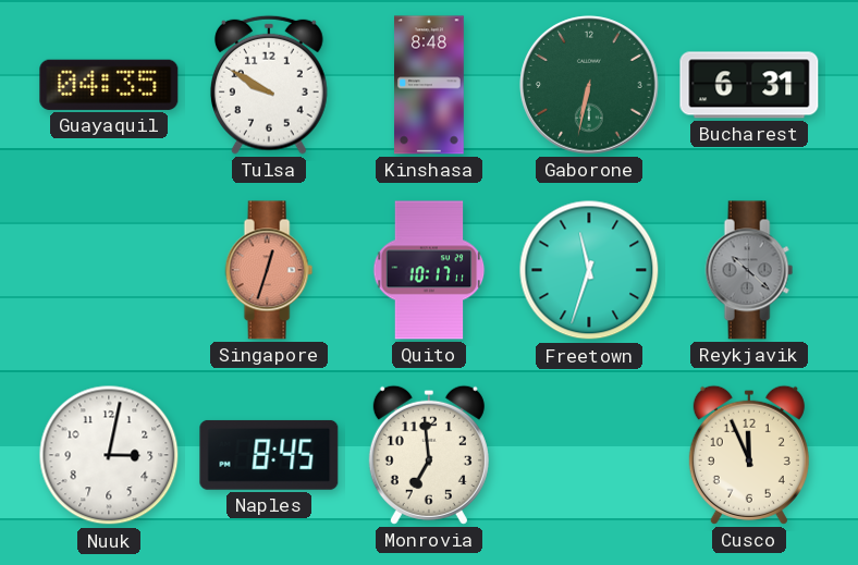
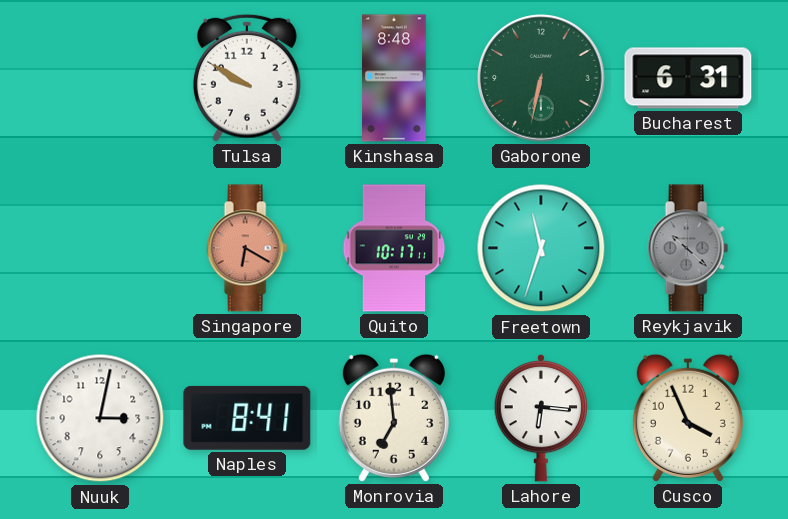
Guayaquil: 04:35 -> none
Singapore: 12:33 -> 6:20
Naples: 8:45 -> 8:41
Lahore: none -> 6:16
Cusco: 11:56 -> 3:56
